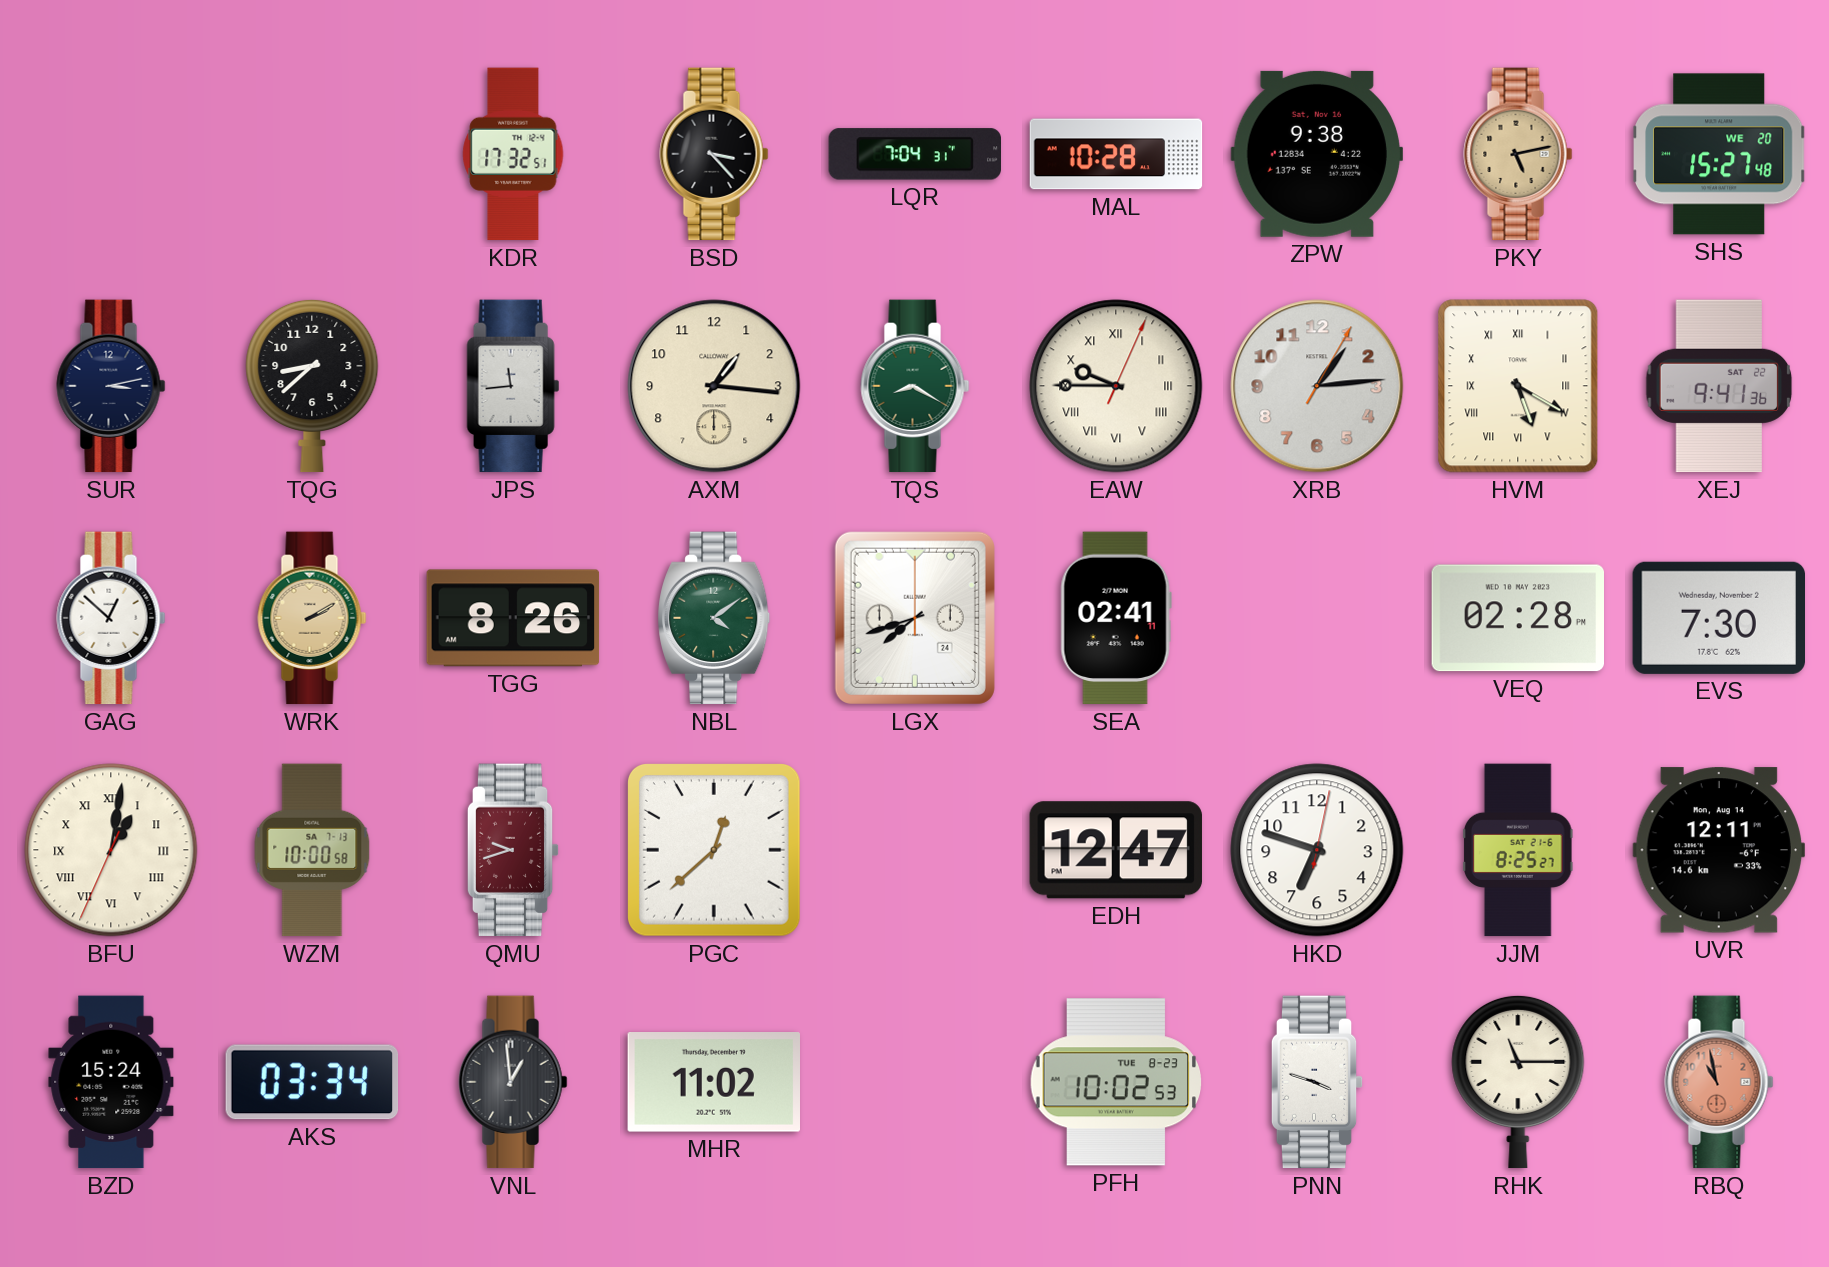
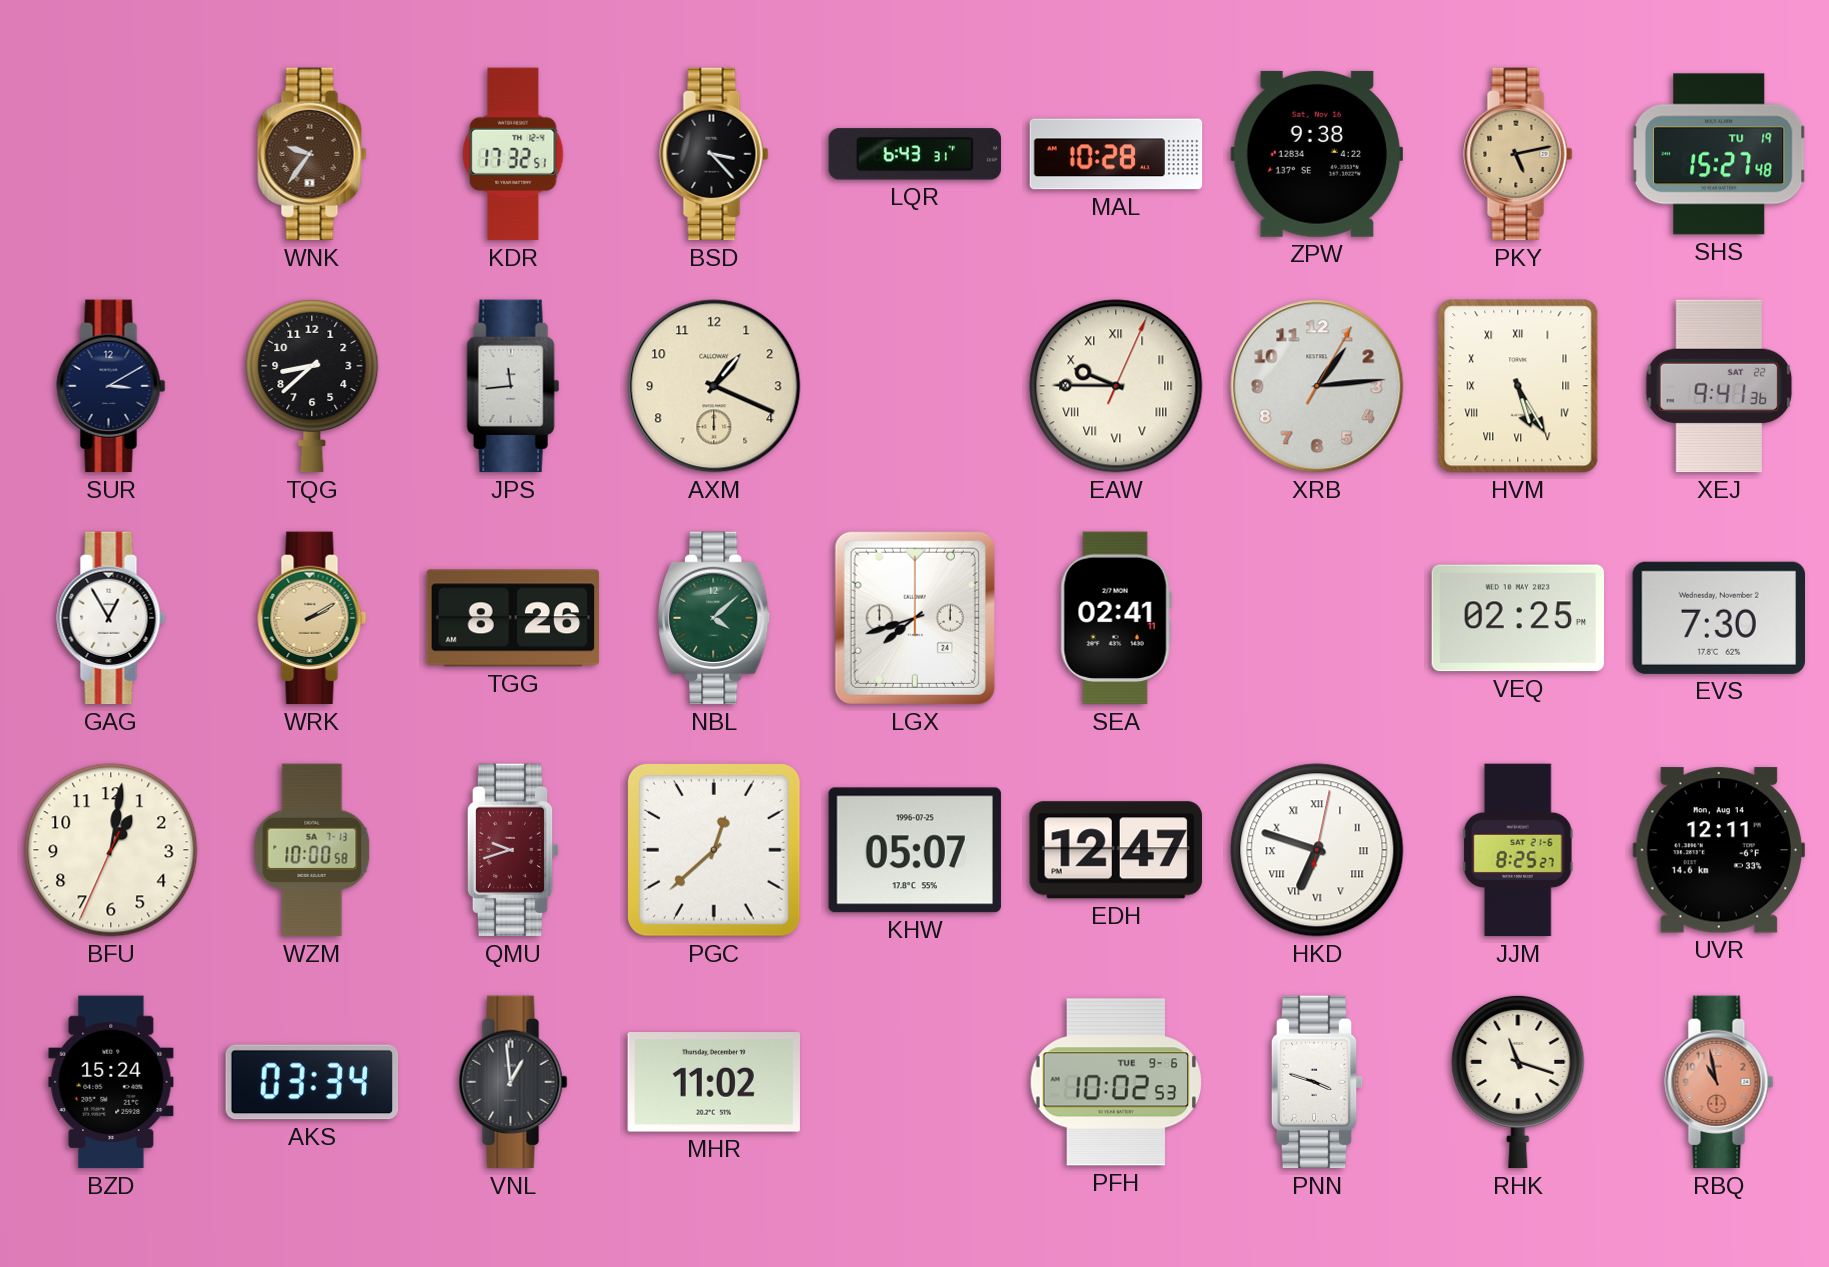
WNK: none -> 9:36
LQR: 7:04 -> 6:43
SHS date: WE 20 -> TU 19
SUR: 3:13 -> 3:10
AXM: 1:16 -> 1:19
TQS: 8:20 -> none
HVM: 5:20 -> 5:25
GAG: 12:52 -> 12:55
NBL: 4:09 -> 4:08
VEQ: 02:28 -> 02:25
BFU numerals: Roman -> Arabic
KHW: none -> 05:07
HKD numerals: Arabic -> Roman
PFH date: TUE 8-23 -> TUE 9-6
RHK: 11:15 -> 11:18
